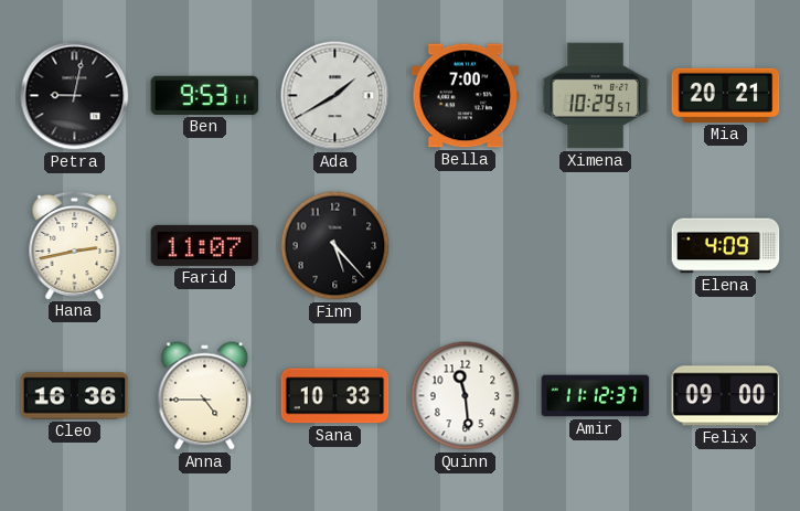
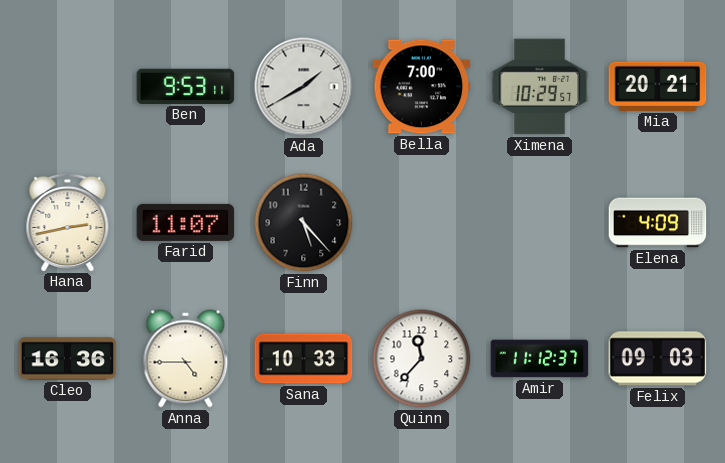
Petra: 9:02 -> none
Quinn: 11:29 -> 11:37
Felix: 09:00 -> 09:03
